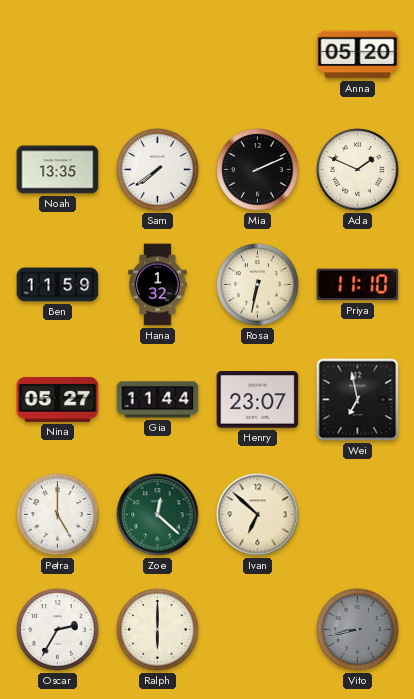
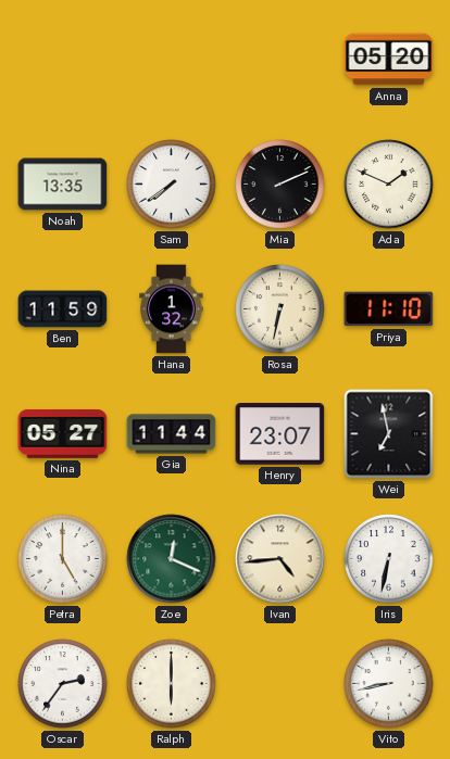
Zoe: 12:22 -> 12:19
Ivan: 6:52 -> 4:44
Iris: none -> 6:32
Oscar: 2:35 -> 2:36
Vito dial: grey -> white
